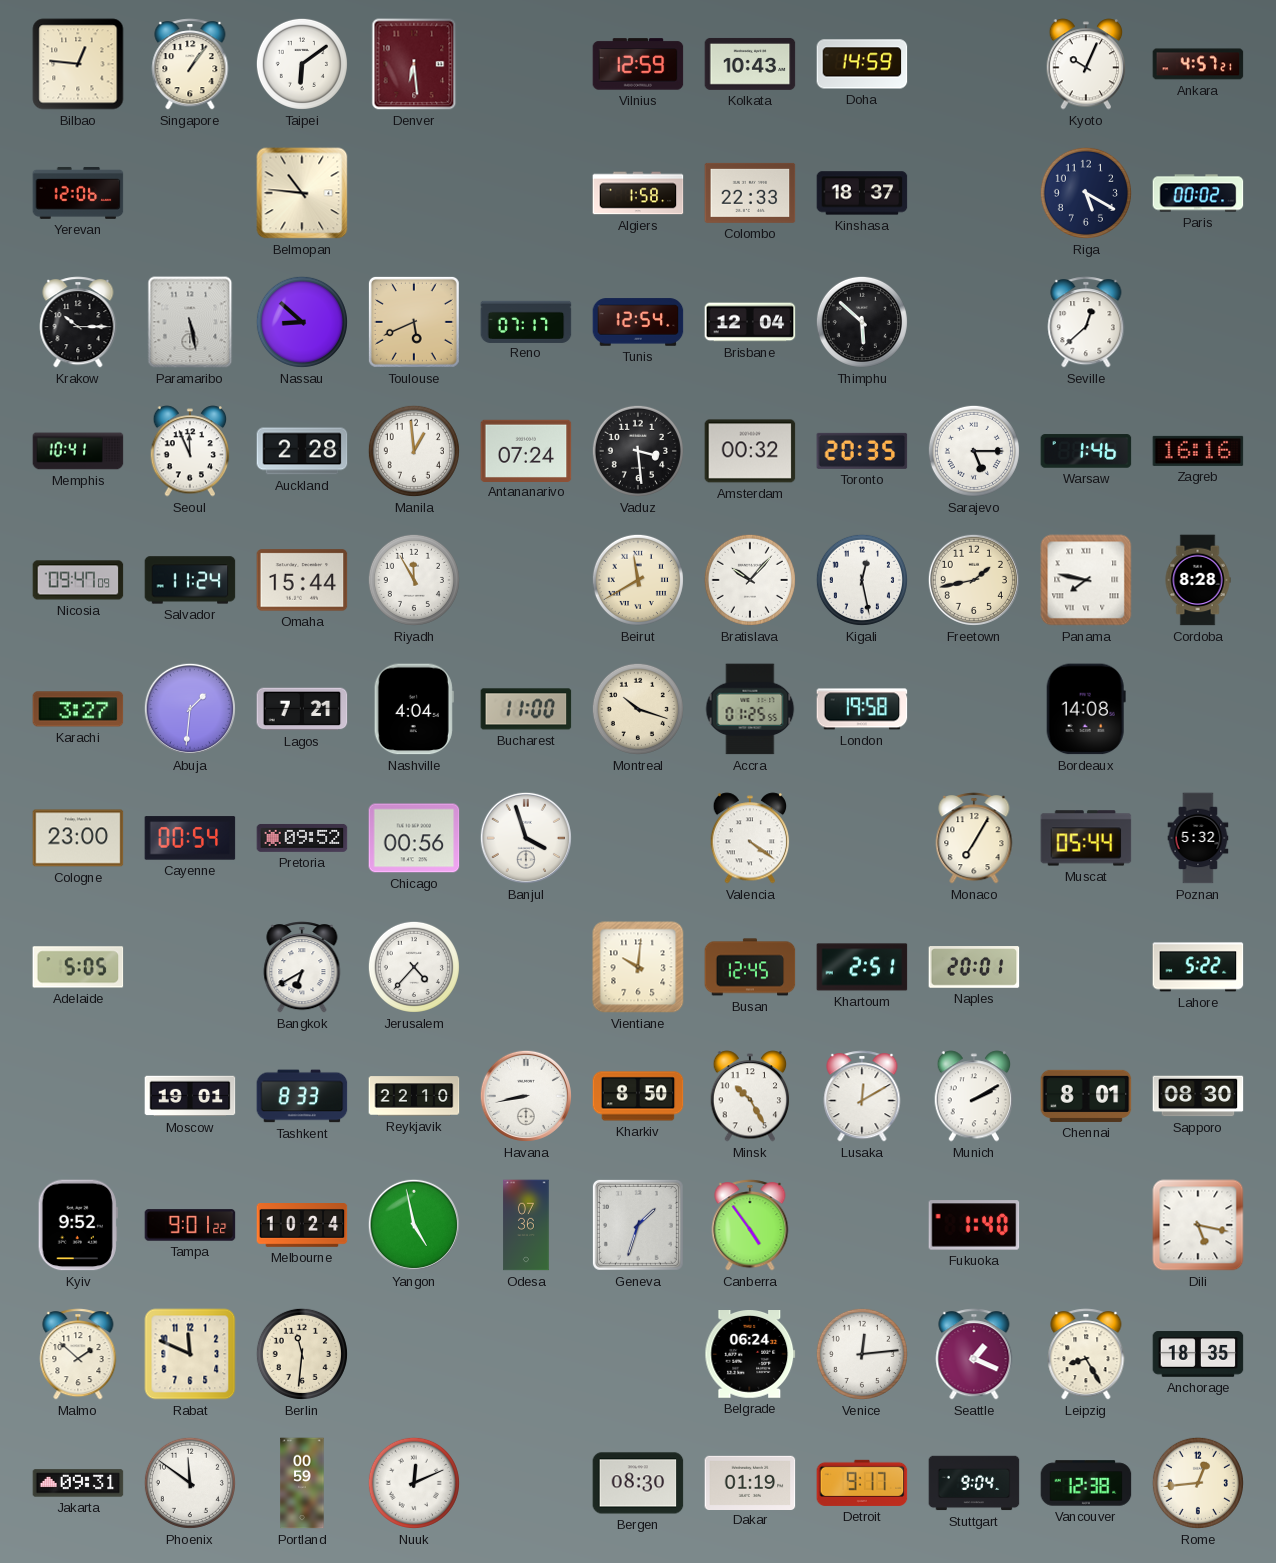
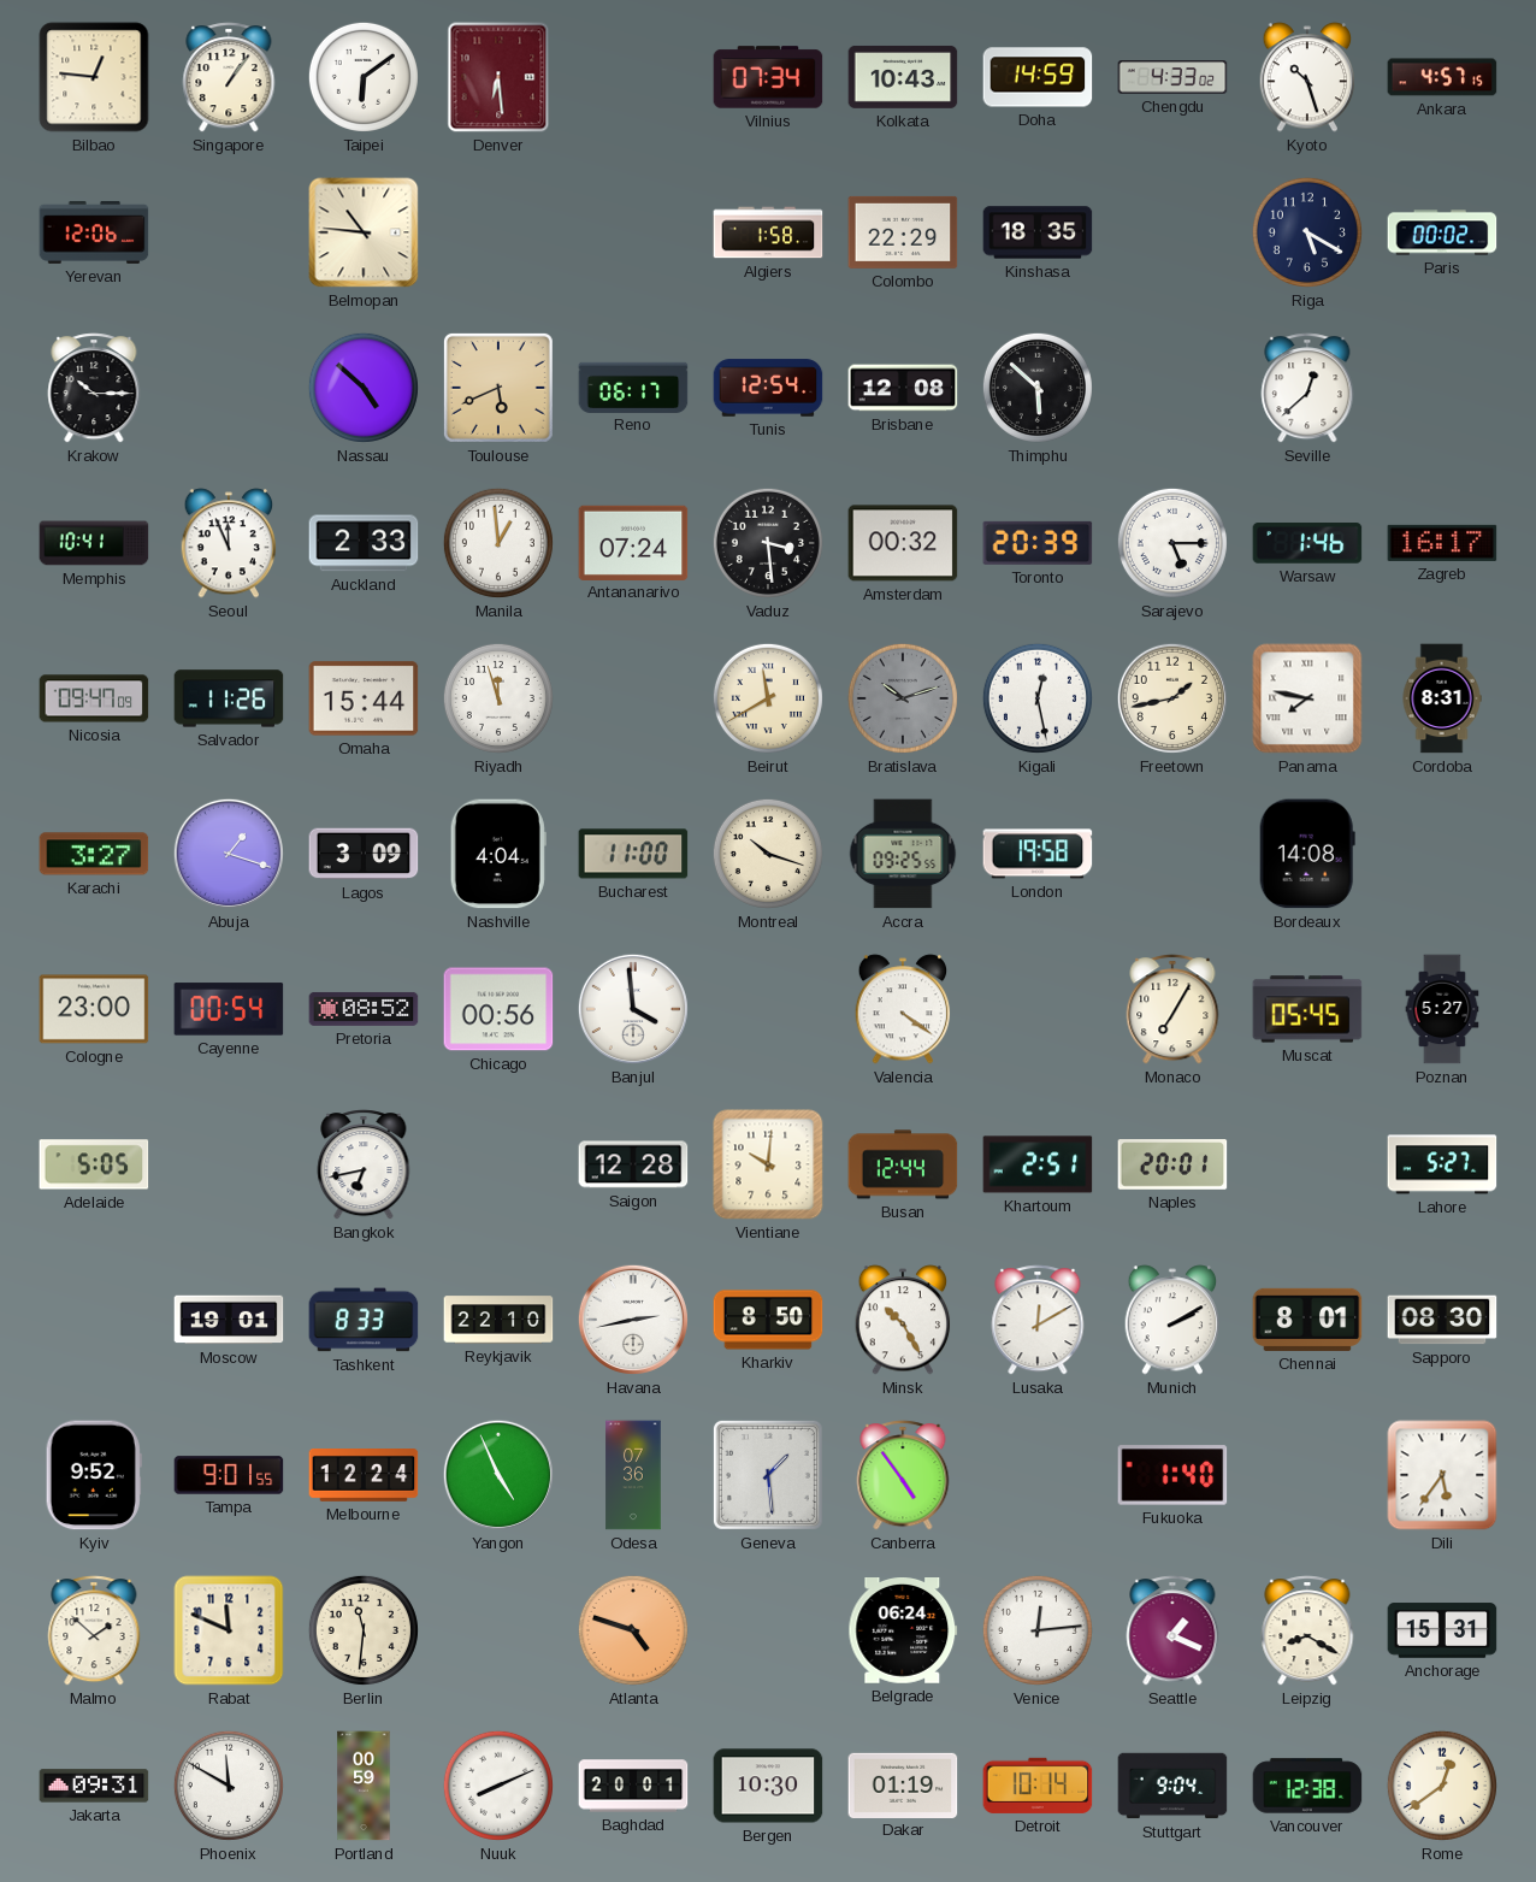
Vilnius: 12:59 -> 07:34
Chengdu: none -> 4:33
Kyoto: 10:04 -> 10:27
Ankara: 4:57:21 -> 4:57:15
Colombo: 22:33 -> 22:29
Kinshasa: 18:37 -> 18:35
Paramaribo: 5:28 -> none
Nassau: 8:52 -> 4:52
Reno: 07:17 -> 06:17
Brisbane: 12:04 -> 12:08
Auckland: 2:28 -> 2:33
Toronto: 20:35 -> 20:39
Zagreb: 16:16 -> 16:17
Salvador: 11:24 -> 11:26
Riyadh: 11:55 -> 11:57
Bratislava: 10:07 -> 10:12
Bratislava dial: white -> grey
Cordoba: 8:28 -> 8:31
Abuja: 1:31 -> 1:18
Lagos: 7:21 -> 3:09
Accra: 01:25 -> 09:25
Pretoria: 09:52 -> 08:52
Banjul: 3:57 -> 3:59
Muscat: 05:44 -> 05:45
Poznan: 5:32 -> 5:27
Bangkok: 6:40 -> 6:43
Jerusalem: 4:37 -> none
Saigon: none -> 12:28
Busan: 12:45 -> 12:44
Lahore: 5:22 -> 5:27
Havana: 8:43 -> 2:43
Tampa: 9:01:22 -> 9:01:55
Melbourne: 10:24 -> 12:24
Yangon: 4:58 -> 4:56
Geneva: 1:33 -> 1:29
Dili: 5:17 -> 5:36
Atlanta: none -> 4:48
Leipzig: 8:25 -> 8:20
Anchorage: 18:35 -> 15:31
Phoenix: 11:51 -> 11:50
Nuuk: 12:11 -> 8:11
Baghdad: none -> 20:01
Bergen: 08:30 -> 10:30
Detroit: 9:17 -> 10:14
Rome: 12:44 -> 12:39
